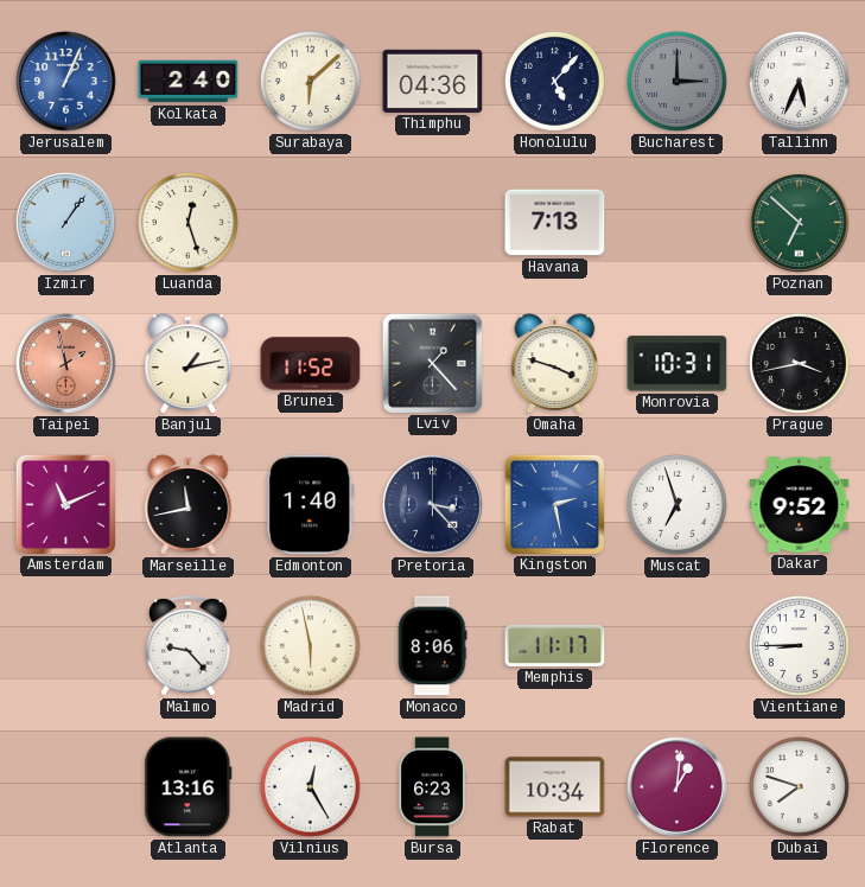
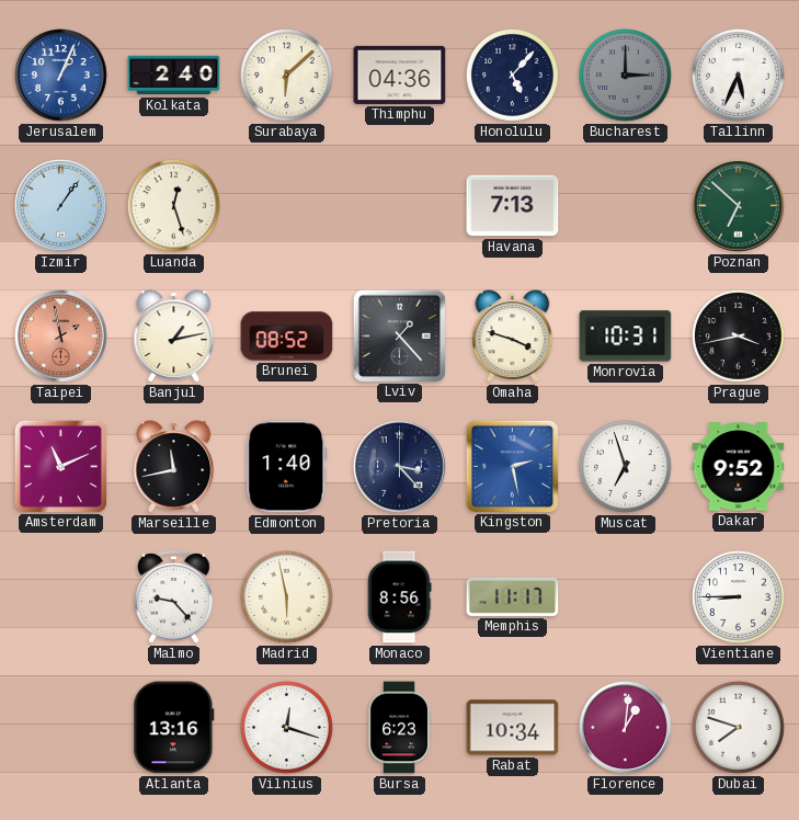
Brunei: 11:52 -> 08:52
Monaco: 8:06 -> 8:56
Vilnius: 12:25 -> 12:18
